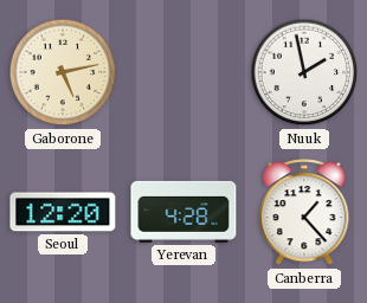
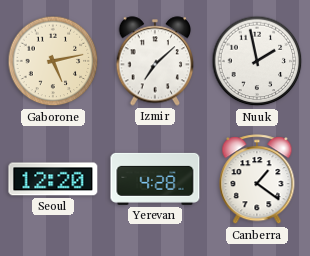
Izmir: none -> 7:08
Canberra: 1:23 -> 1:21
